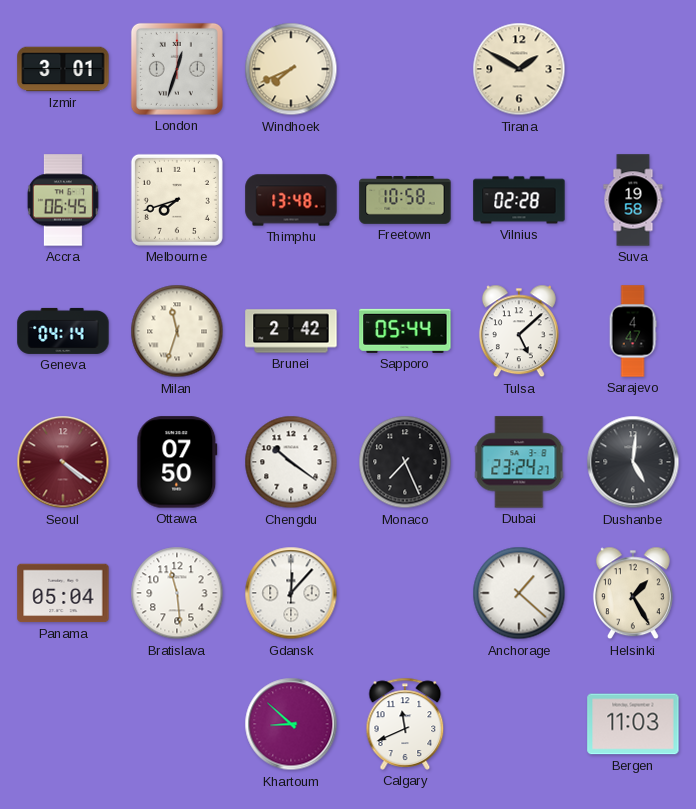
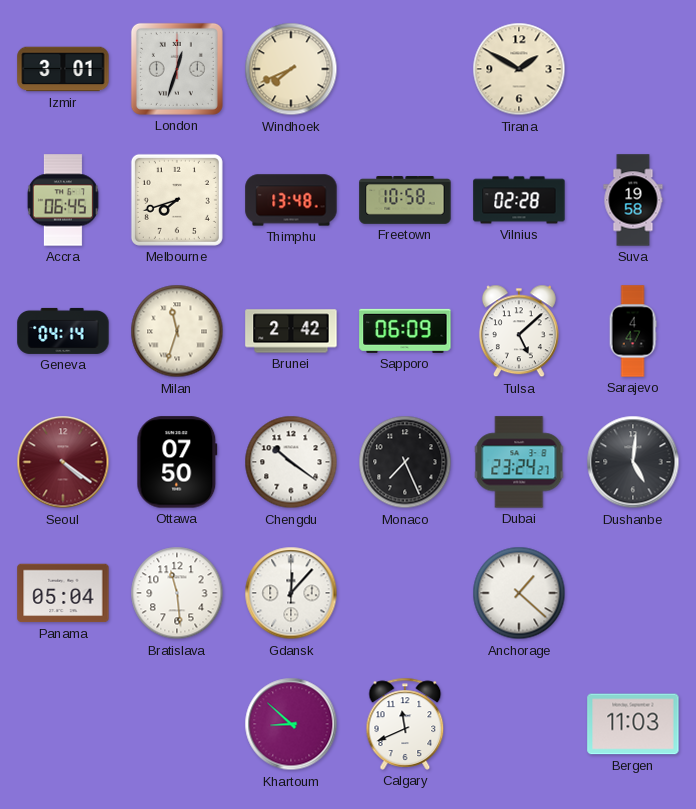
Sapporo: 05:44 -> 06:09
Helsinki: 1:25 -> none
